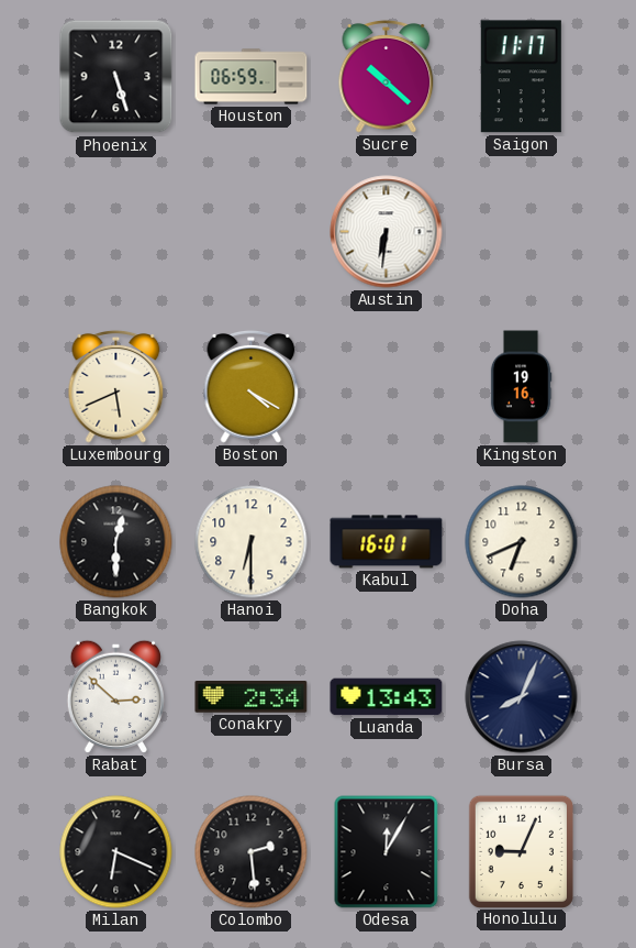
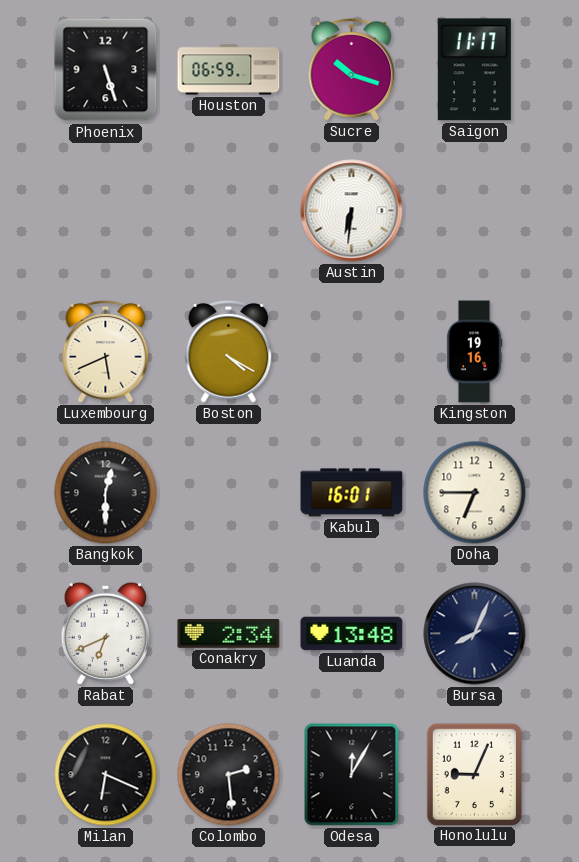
Sucre: 10:22 -> 10:18
Hanoi: 6:30 -> none
Doha: 6:41 -> 6:45
Rabat: 2:52 -> 6:41
Luanda: 13:43 -> 13:48
